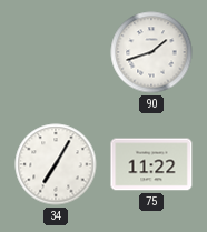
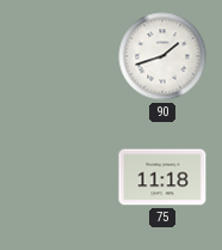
34: 7:05 -> none
75: 11:22 -> 11:18
